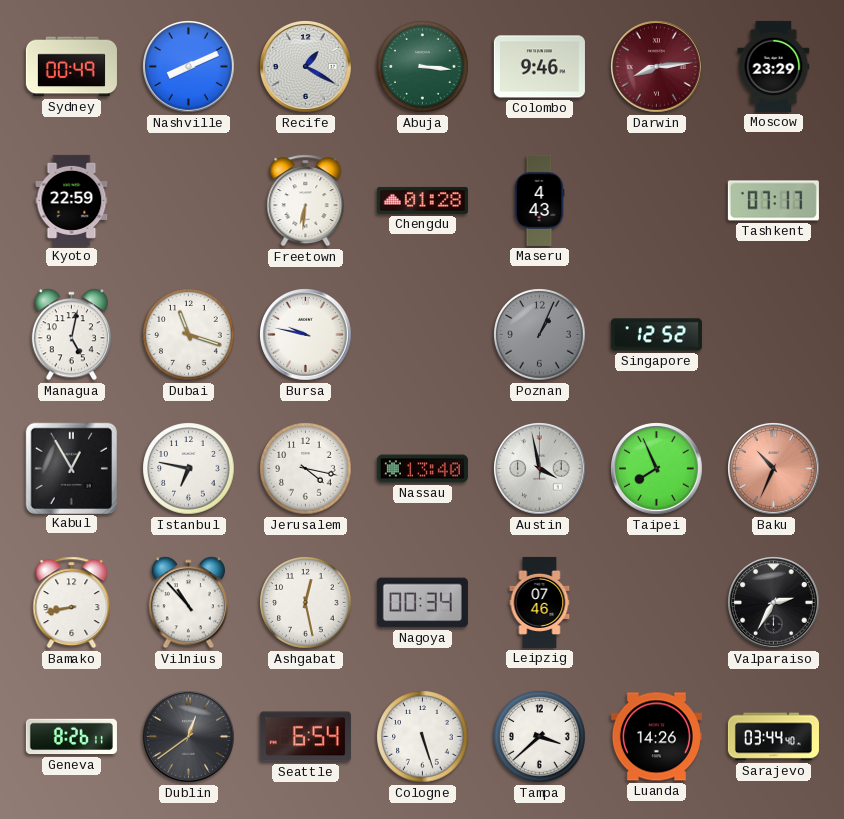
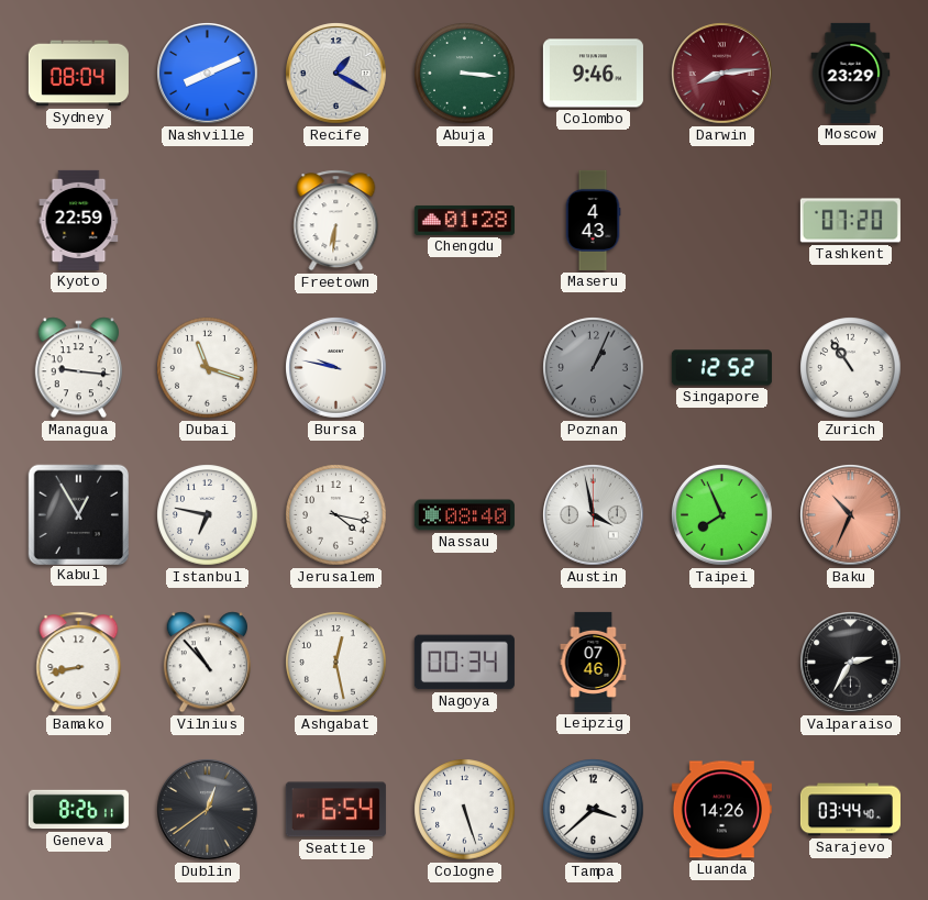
Sydney: 00:49 -> 08:04
Tashkent: 07:17 -> 07:20
Managua: 5:02 -> 9:16
Zurich: none -> 10:54
Nassau: 13:40 -> 08:40
